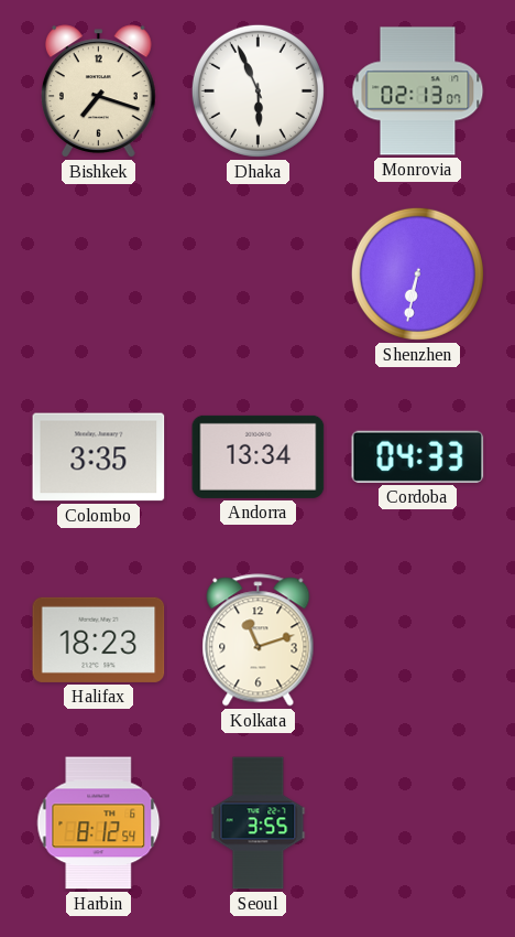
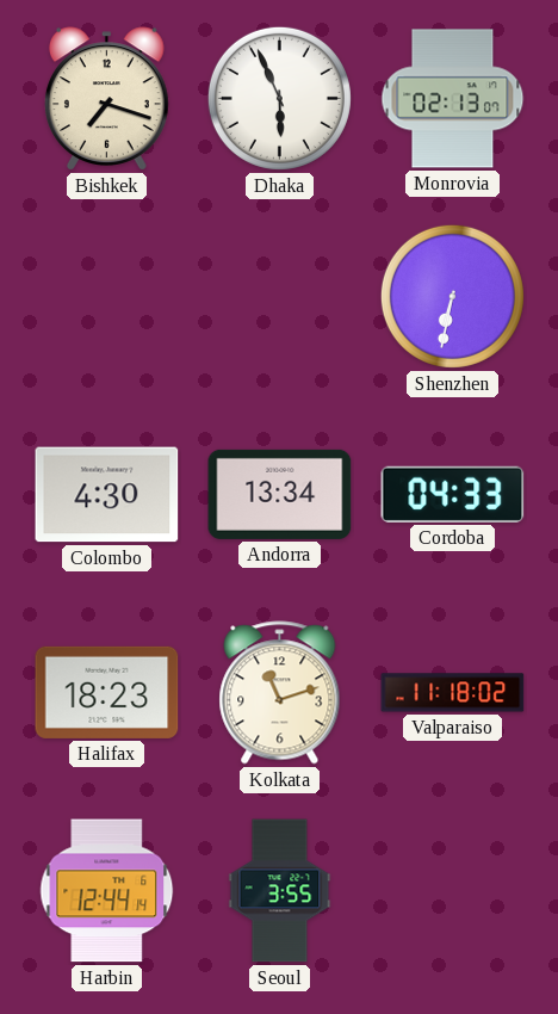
Colombo: 3:35 -> 4:30
Valparaiso: none -> 11:18
Harbin: 8:12 -> 12:44
